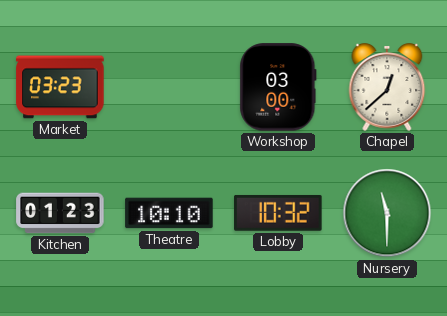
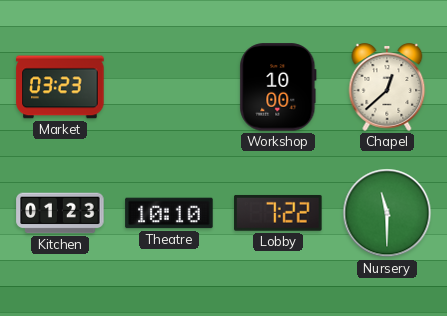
Workshop: 03:00 -> 10:00
Lobby: 10:32 -> 7:22
